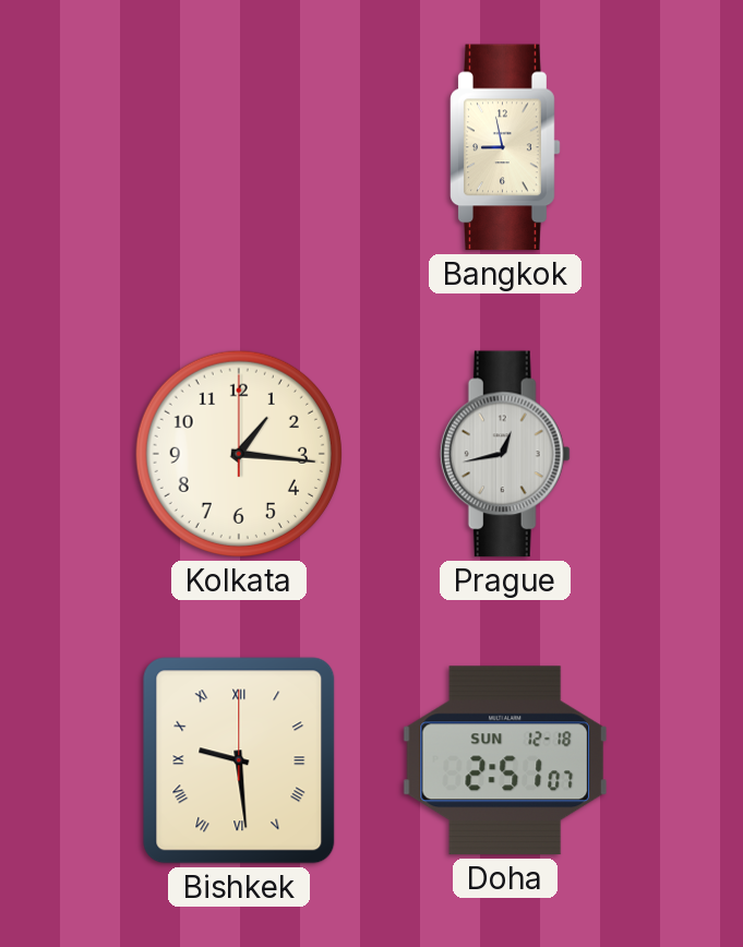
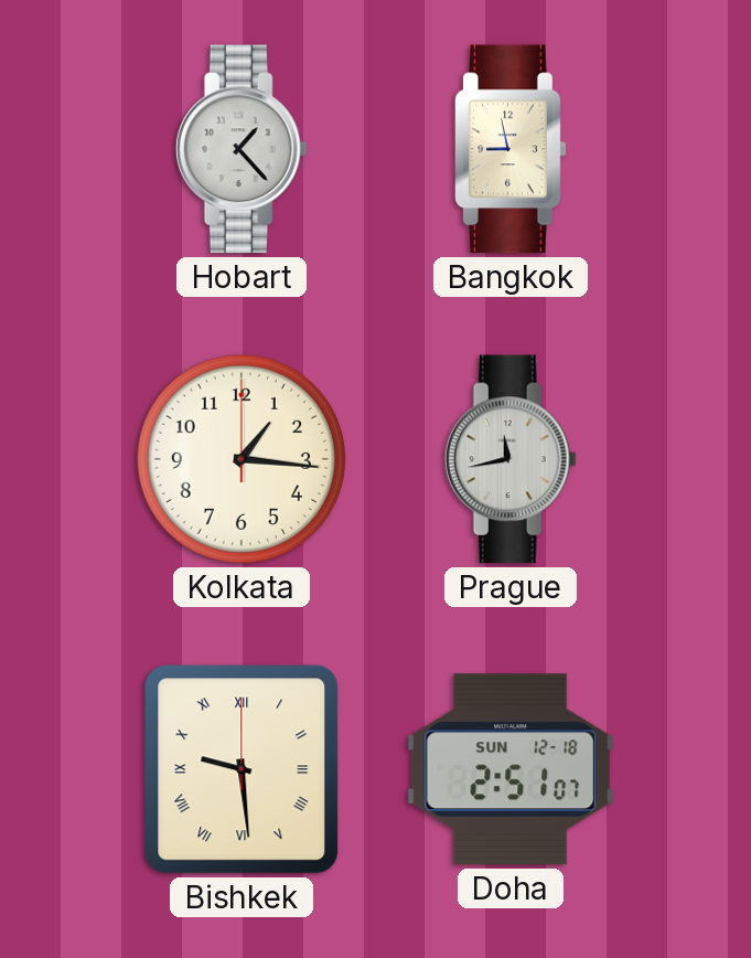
Hobart: none -> 1:23
Prague: 12:43 -> 11:43
